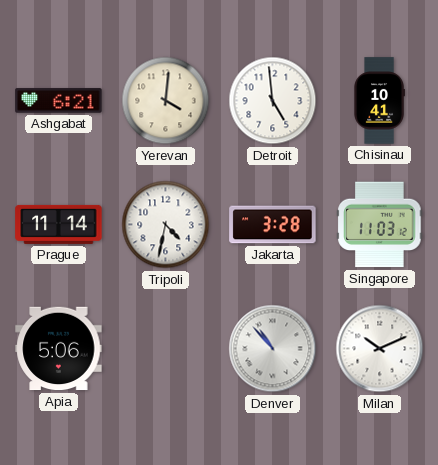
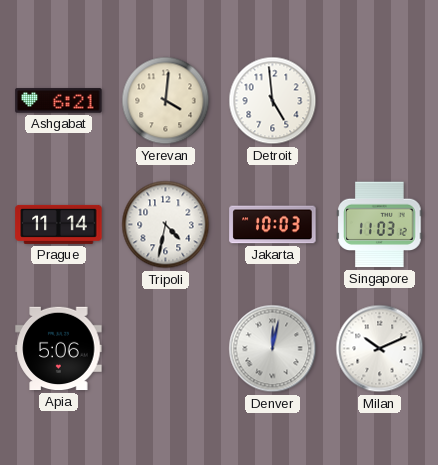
Chisinau: 10:41 -> none
Jakarta: 3:28 -> 10:03
Denver: 10:53 -> 12:02
